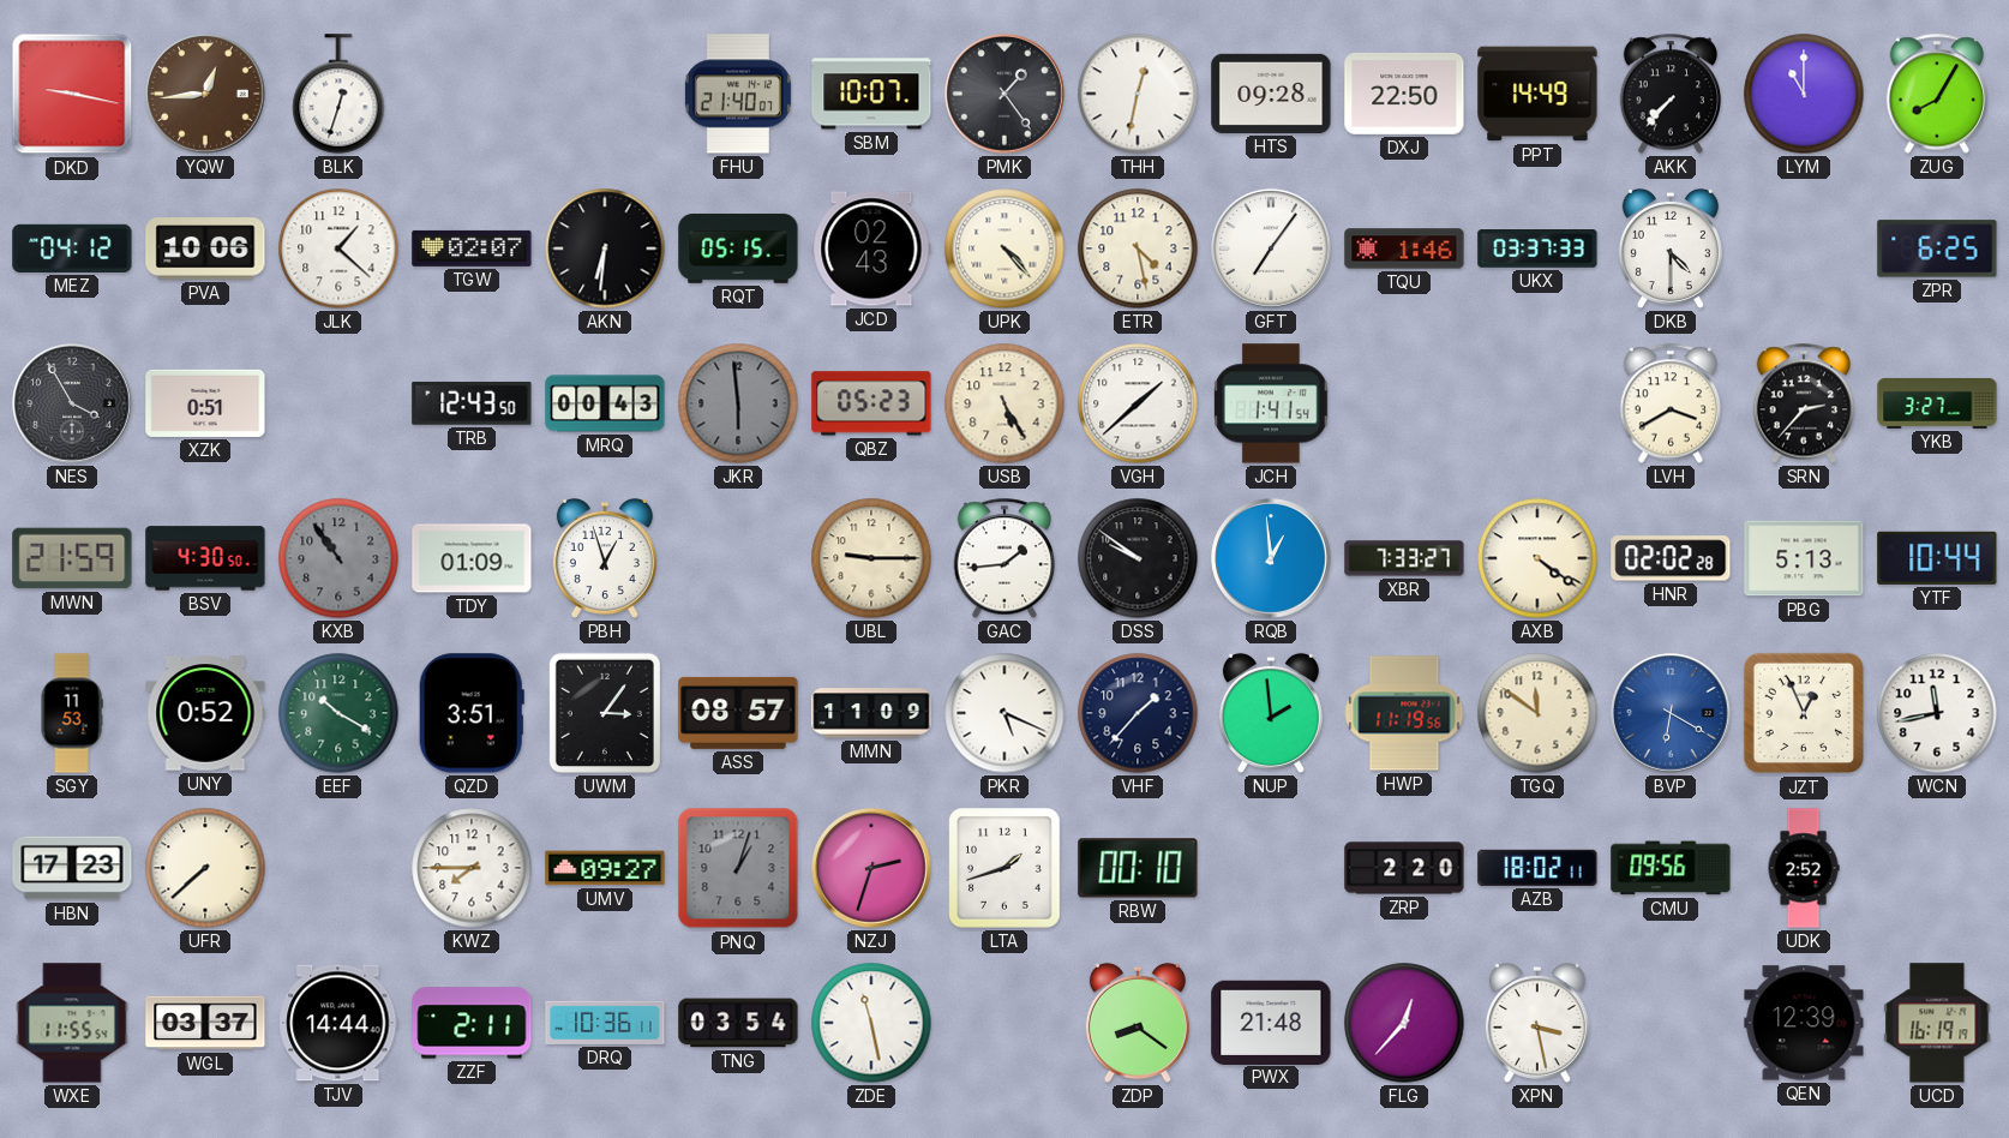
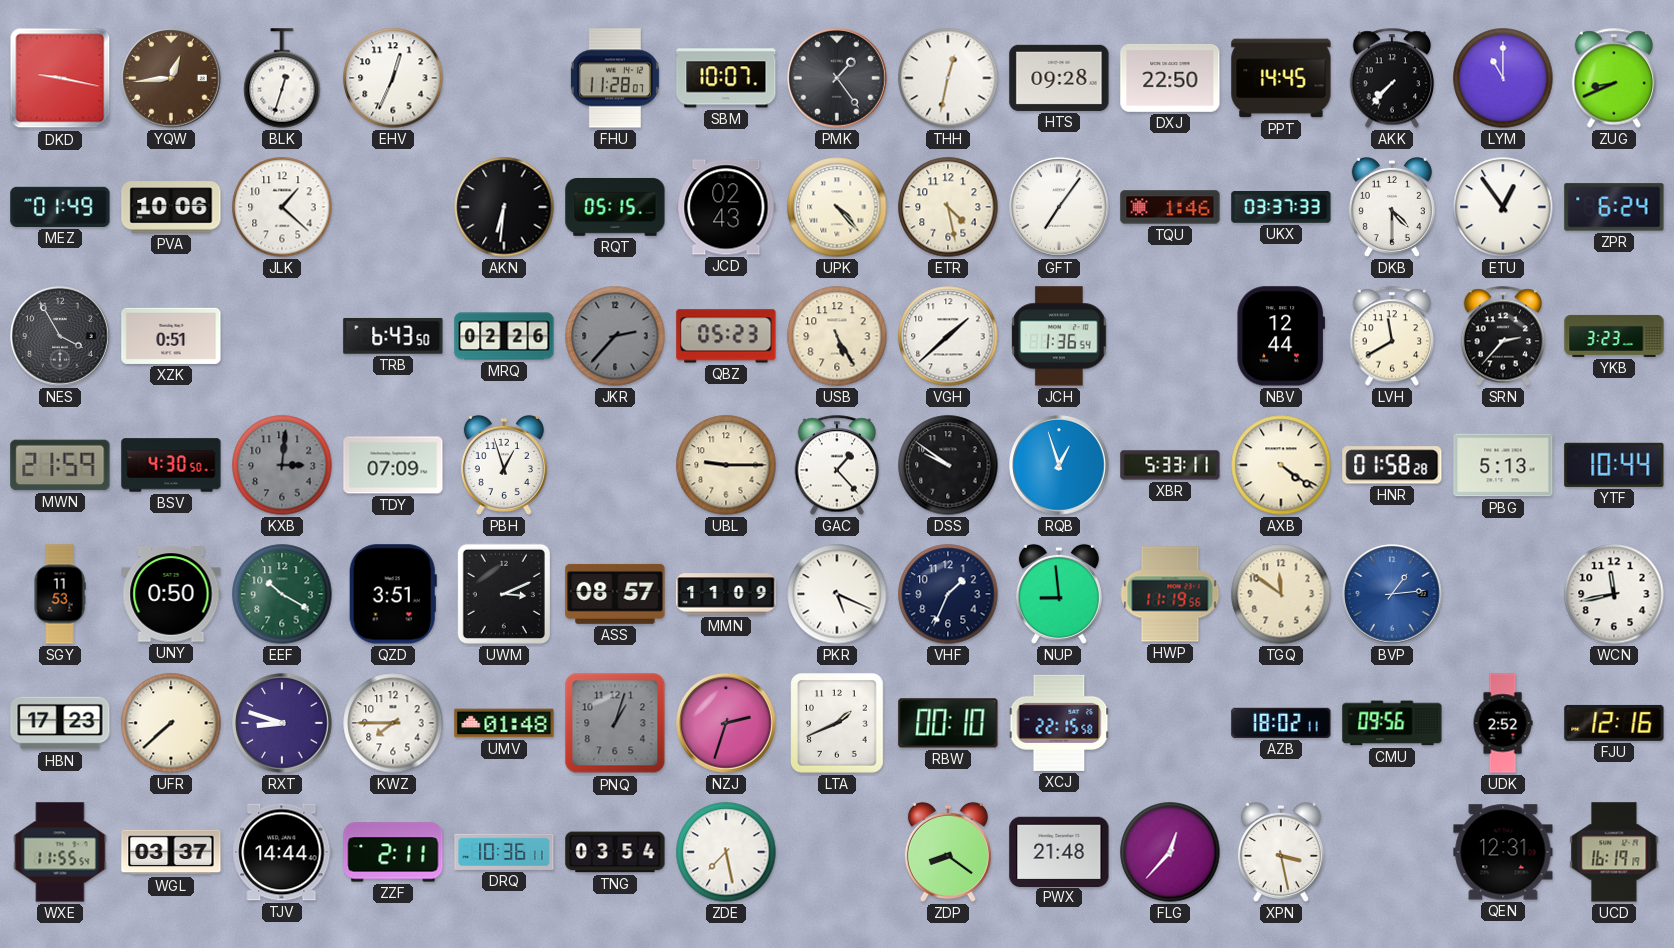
EHV: none -> 12:34
FHU: 21:40 -> 11:28
PPT: 14:49 -> 14:45
ZUG: 8:05 -> 8:41
MEZ: 04:12 -> 01:49
TGW: 02:07 -> none
ETU: none -> 12:54
ZPR: 6:25 -> 6:24
TRB: 12:43 -> 6:43
MRQ: 00:43 -> 02:26
JKR: 5:59 -> 2:37
JCH: 1:41 -> 1:36
NBV: none -> 12:44
LVH: 3:40 -> 11:40
YKB: 3:27 -> 3:23
KXB: 10:54 -> 3:01
TDY: 01:09 -> 07:09
GAC: 1:44 -> 1:23
RQB: 12:59 -> 12:57
XBR: 7:33 -> 5:33
HNR: 02:02 -> 01:58
UNY: 0:52 -> 0:50
UWM: 3:06 -> 3:11
VHF: 1:37 -> 1:34
NUP: 1:59 -> 8:59
BVP: 6:20 -> 1:14
JZT: 12:56 -> none
RXT: none -> 8:48
UMV: 09:27 -> 01:48
LTA: 1:42 -> 1:41
XCJ: none -> 22:15
ZRP: 2:20 -> none
FJU: none -> 12:16
ZDE: 11:28 -> 7:28
QEN: 12:39 -> 12:31
